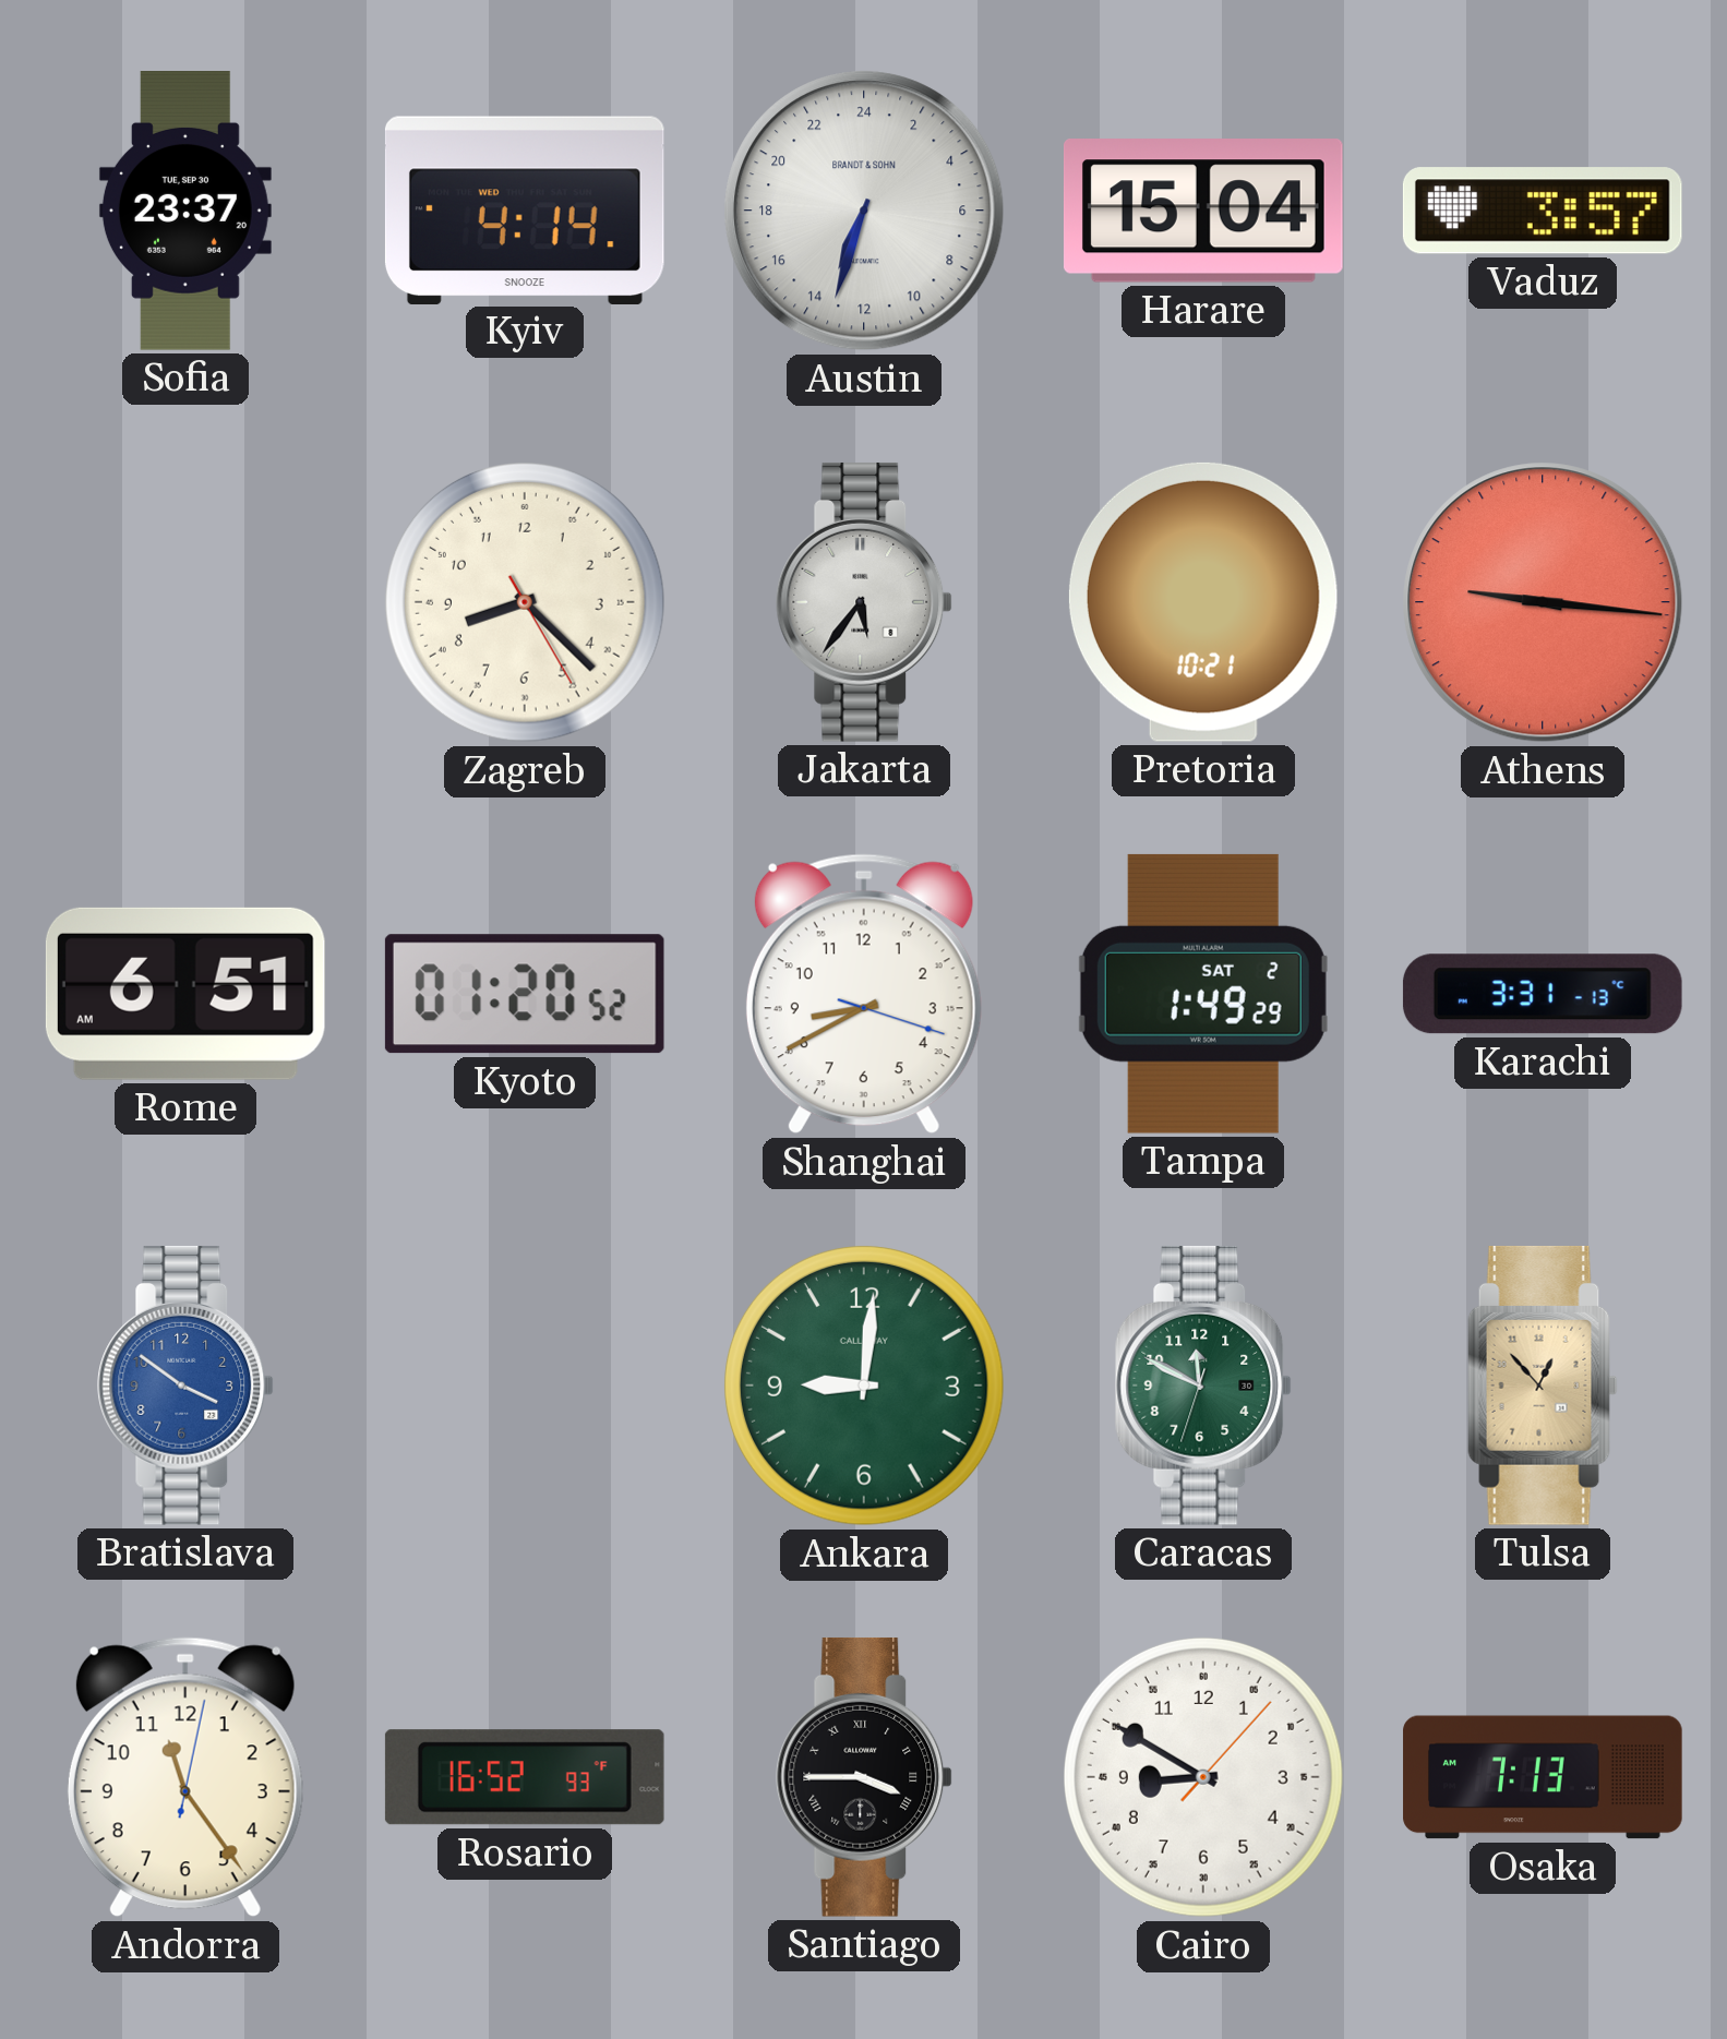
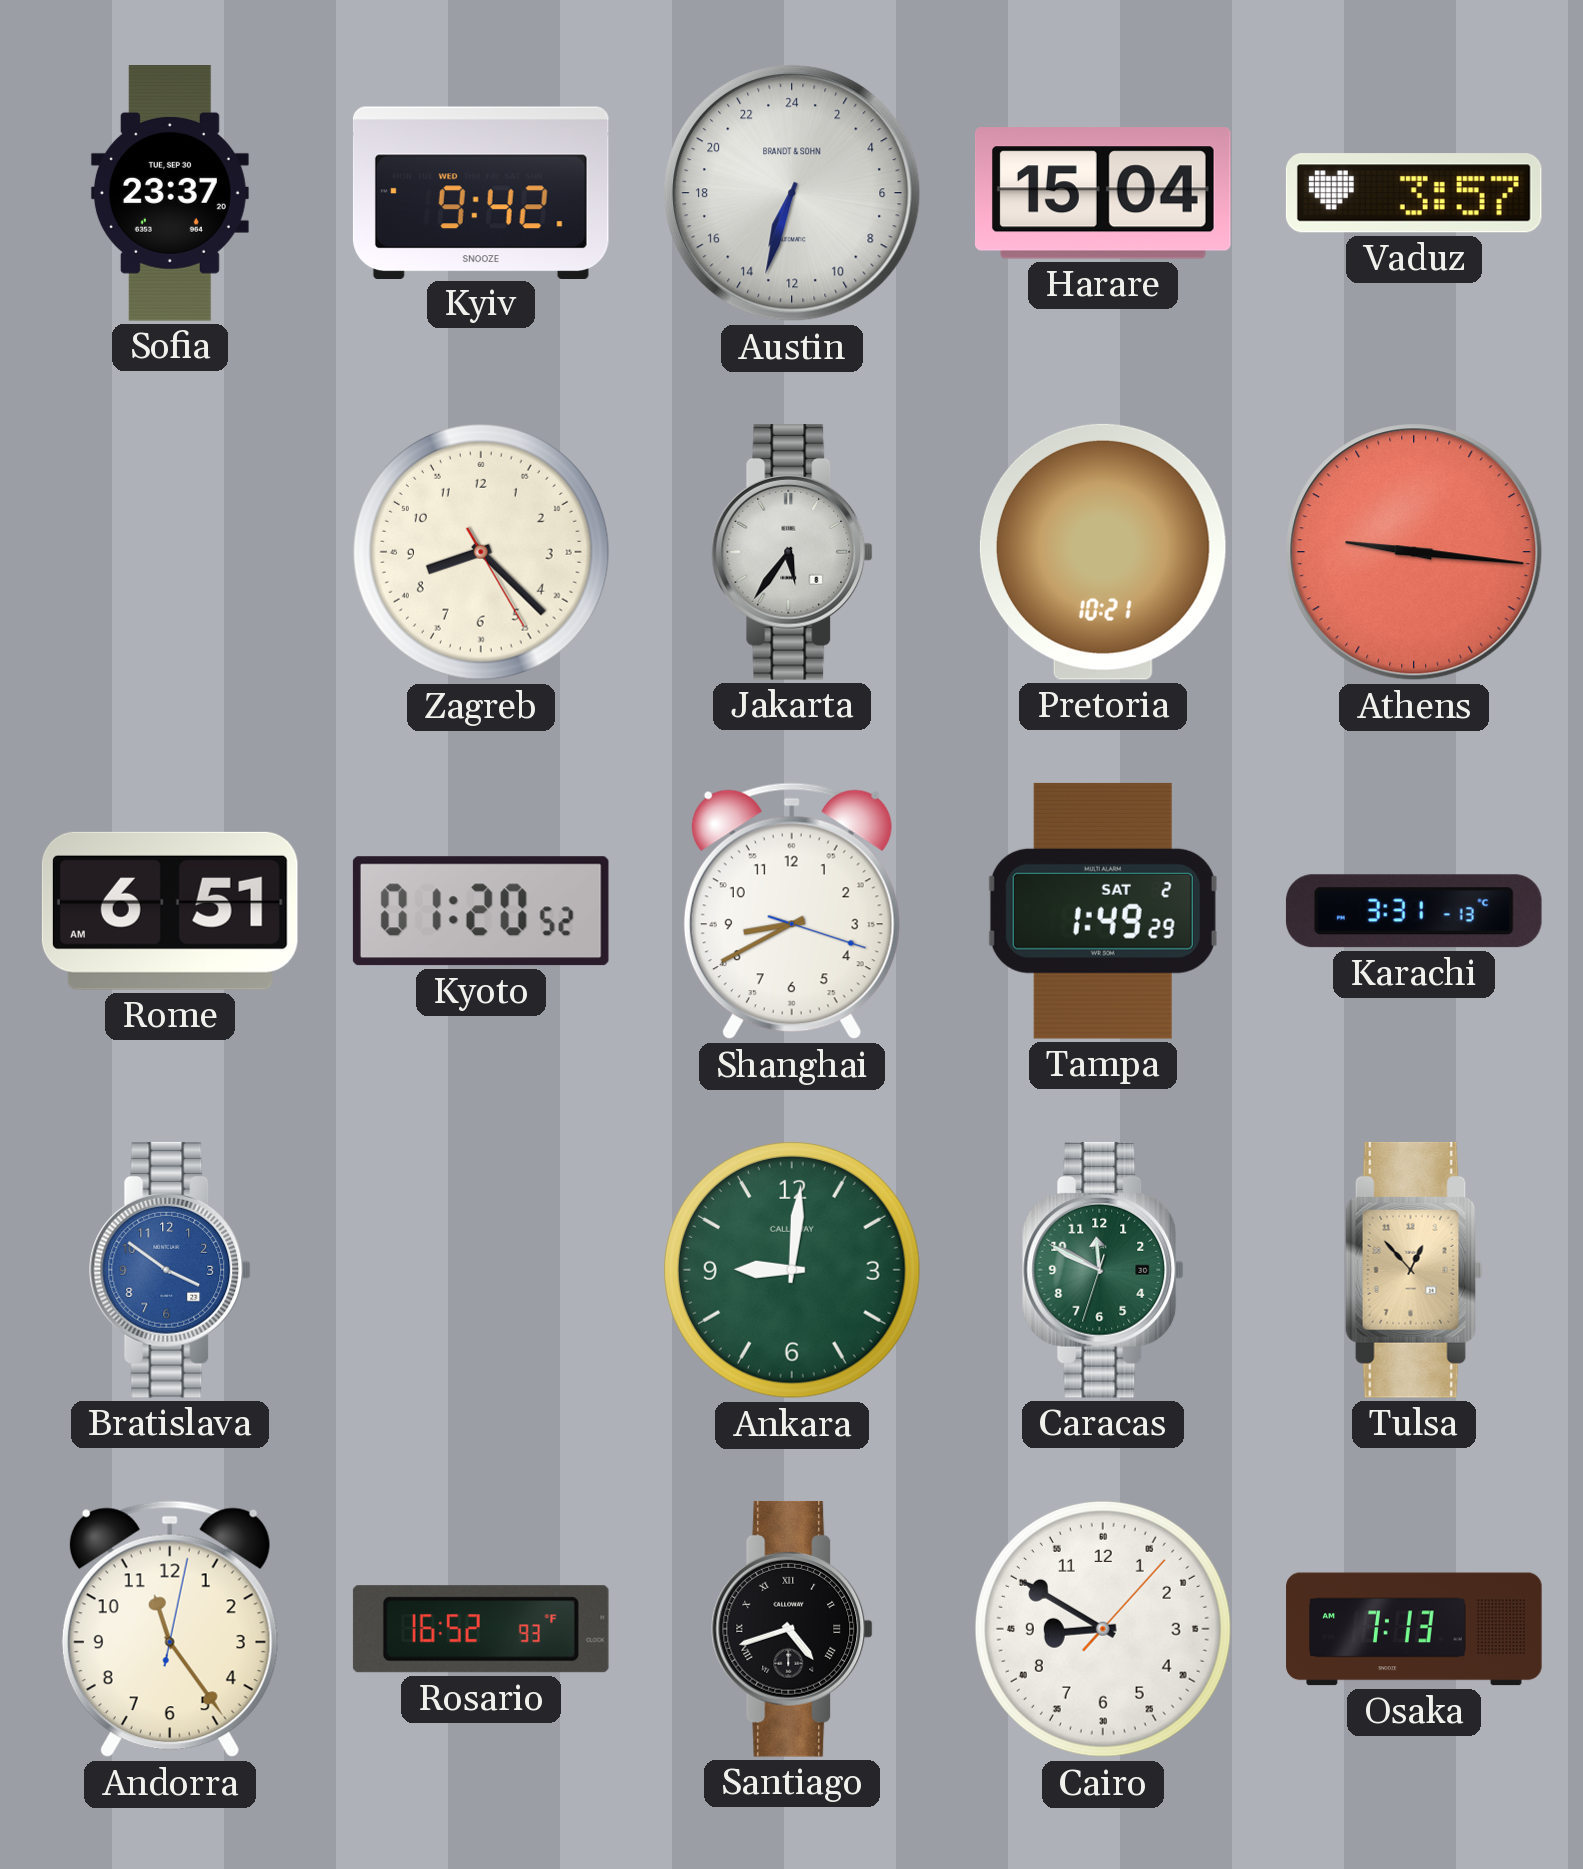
Kyiv: 4:14 -> 9:42
Santiago: 3:45 -> 4:42
